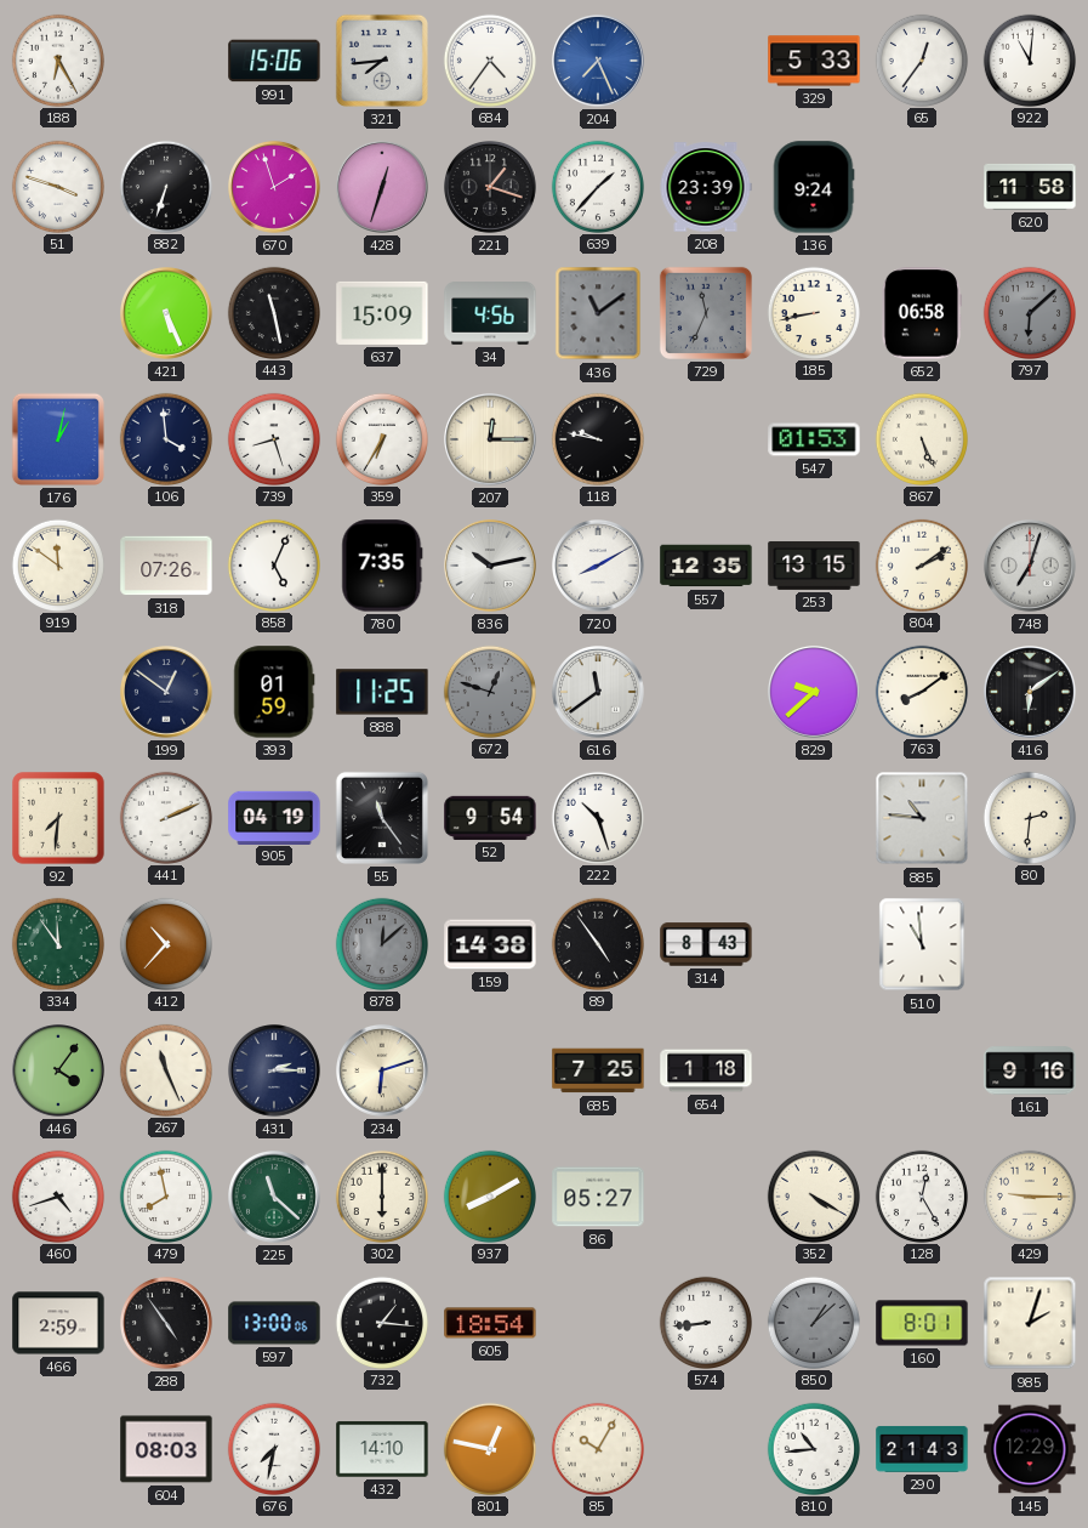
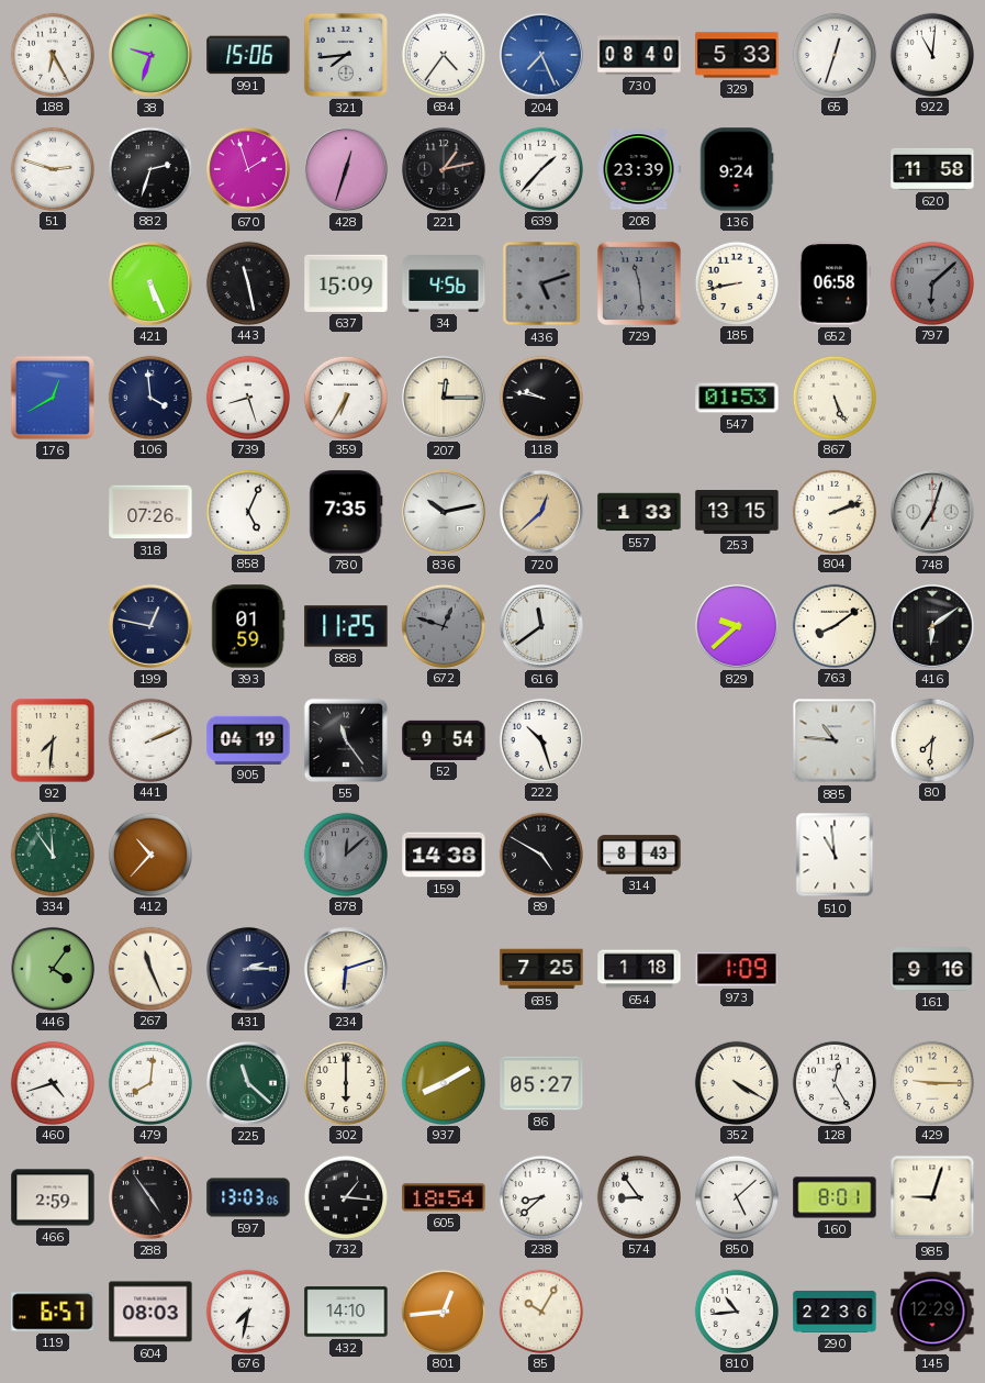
38: none -> 9:33
730: none -> 08:40
65: 12:36 -> 12:33
51: 3:48 -> 2:48
882: 6:33 -> 2:33
221: 1:18 -> 1:13
436: 11:09 -> 5:12
729: 11:34 -> 11:29
176: 1:02 -> 12:40
919: 11:51 -> none
720: 8:10 -> 12:38
720 dial: white -> champagne
557: 12:35 -> 1:33
804: 2:09 -> 2:12
199: 12:51 -> 12:47
80: 2:31 -> 7:31
89: 4:54 -> 4:50
973: none -> 1:09
479: 7:58 -> 8:01
597: 13:00 -> 13:03
238: none -> 8:38
574: 8:44 -> 8:54
850: 1:08 -> 5:08
850 dial: grey -> white
985: 2:03 -> 9:03
119: none -> 6:57
801: 12:47 -> 12:44
290: 21:43 -> 22:36
